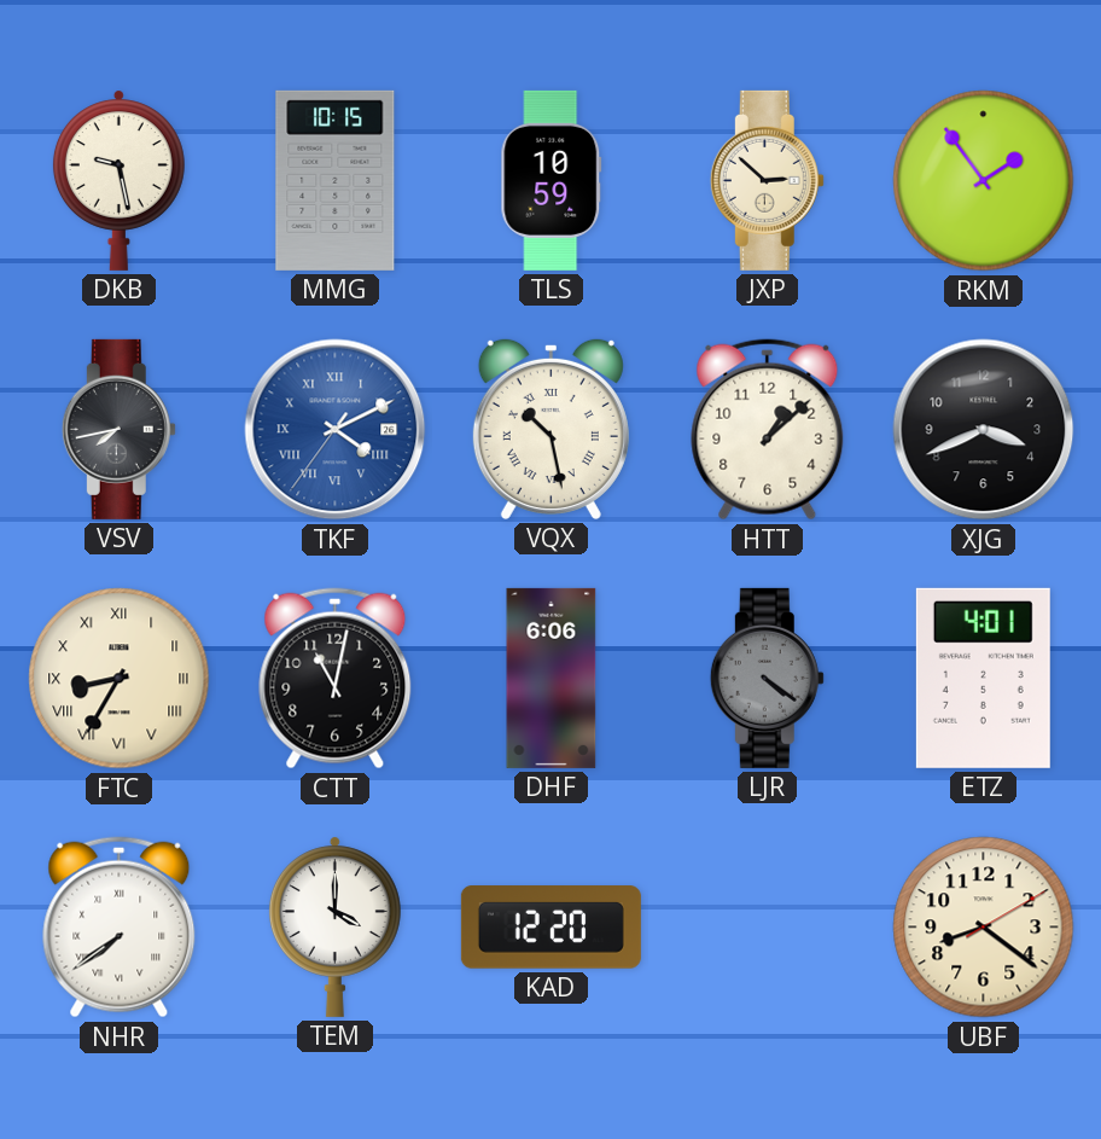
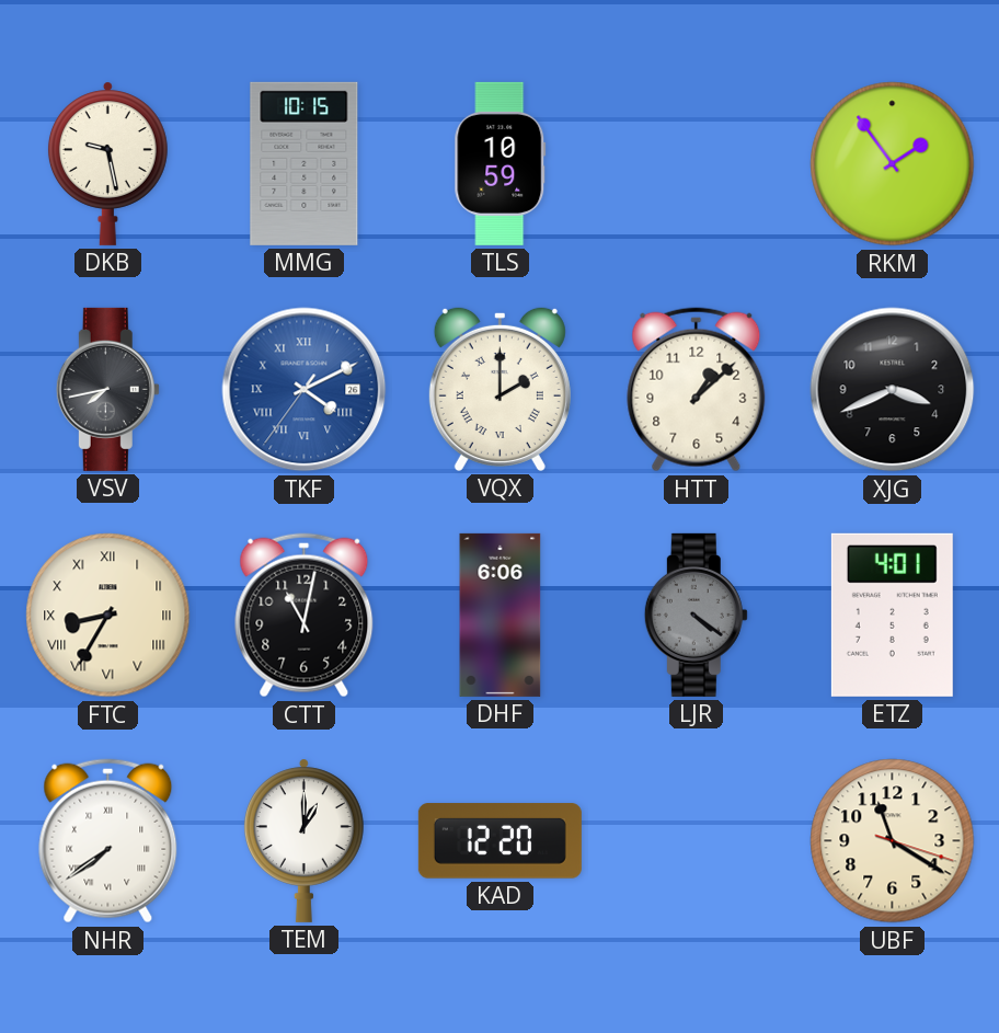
JXP: 2:52 -> none
VQX: 10:28 -> 2:00
TEM: 4:00 -> 1:00
UBF: 8:21 -> 11:20
